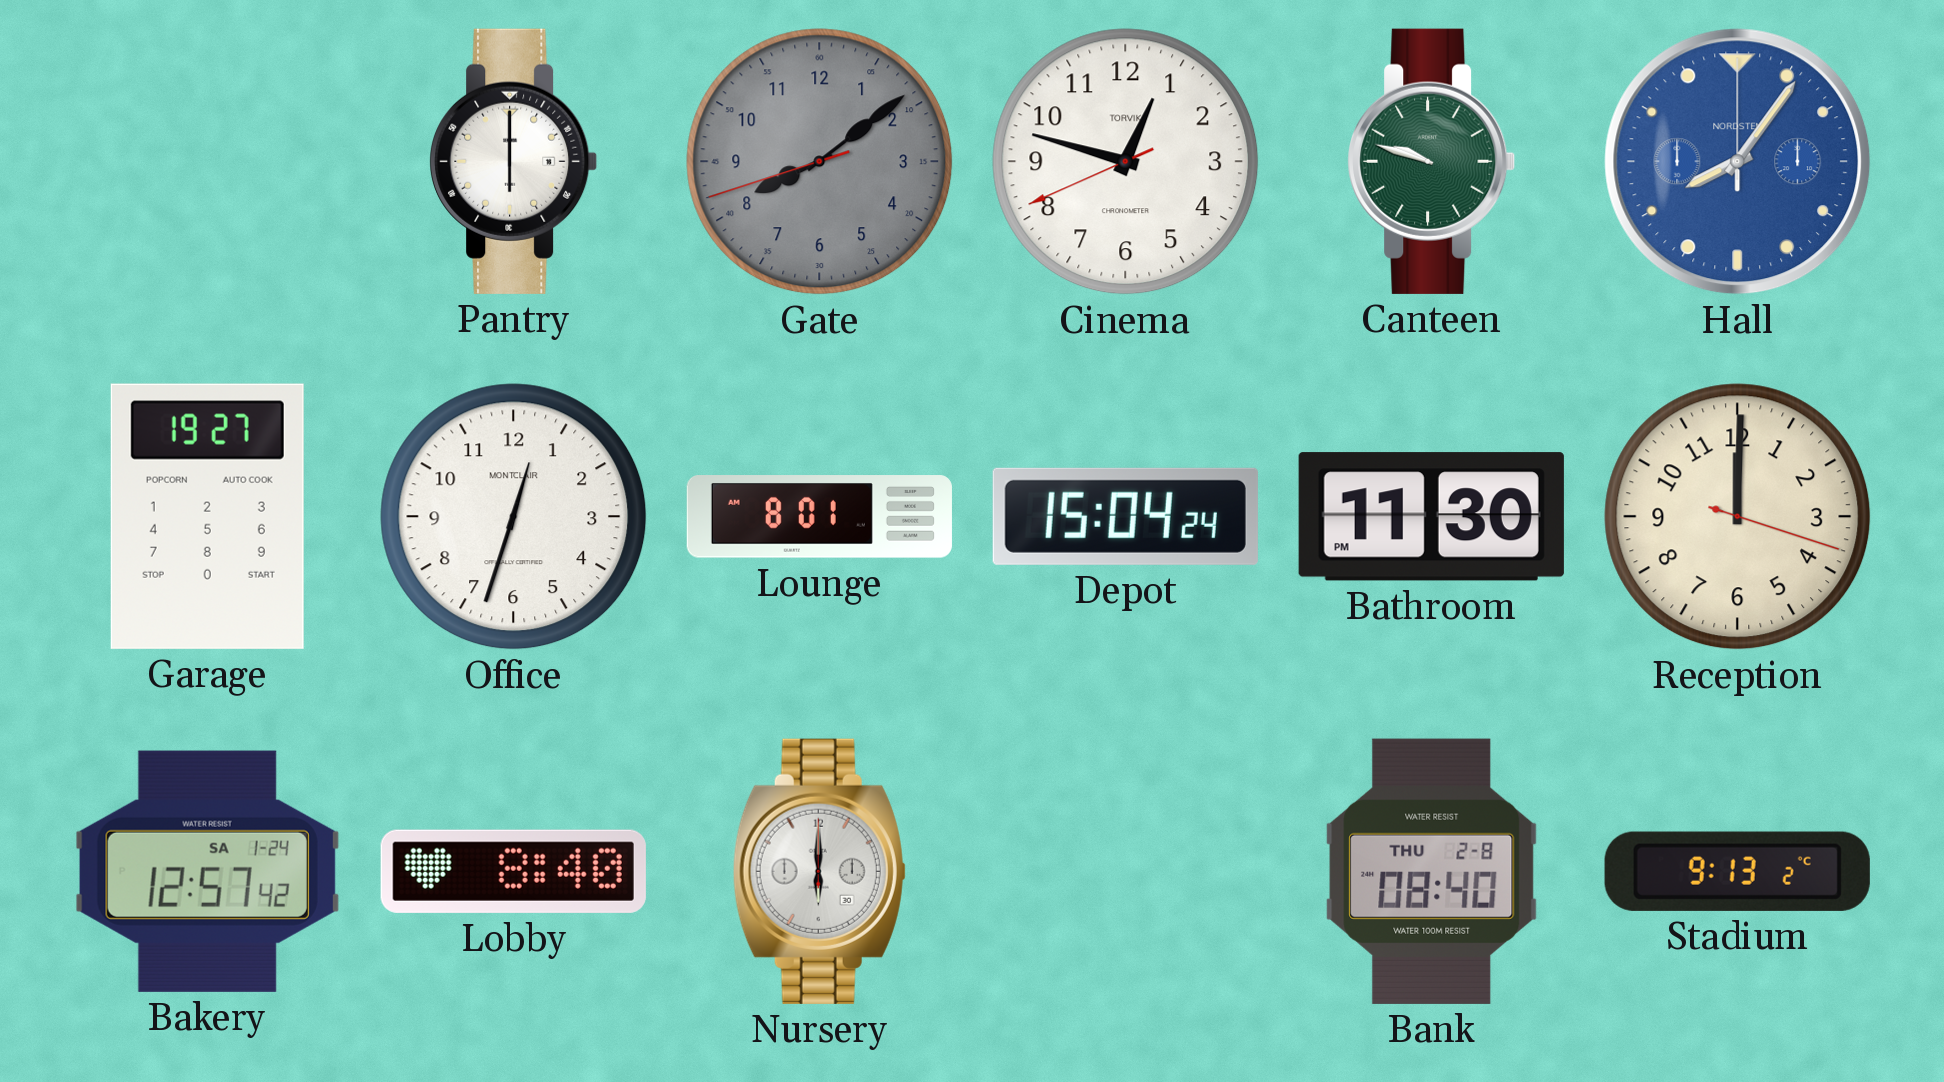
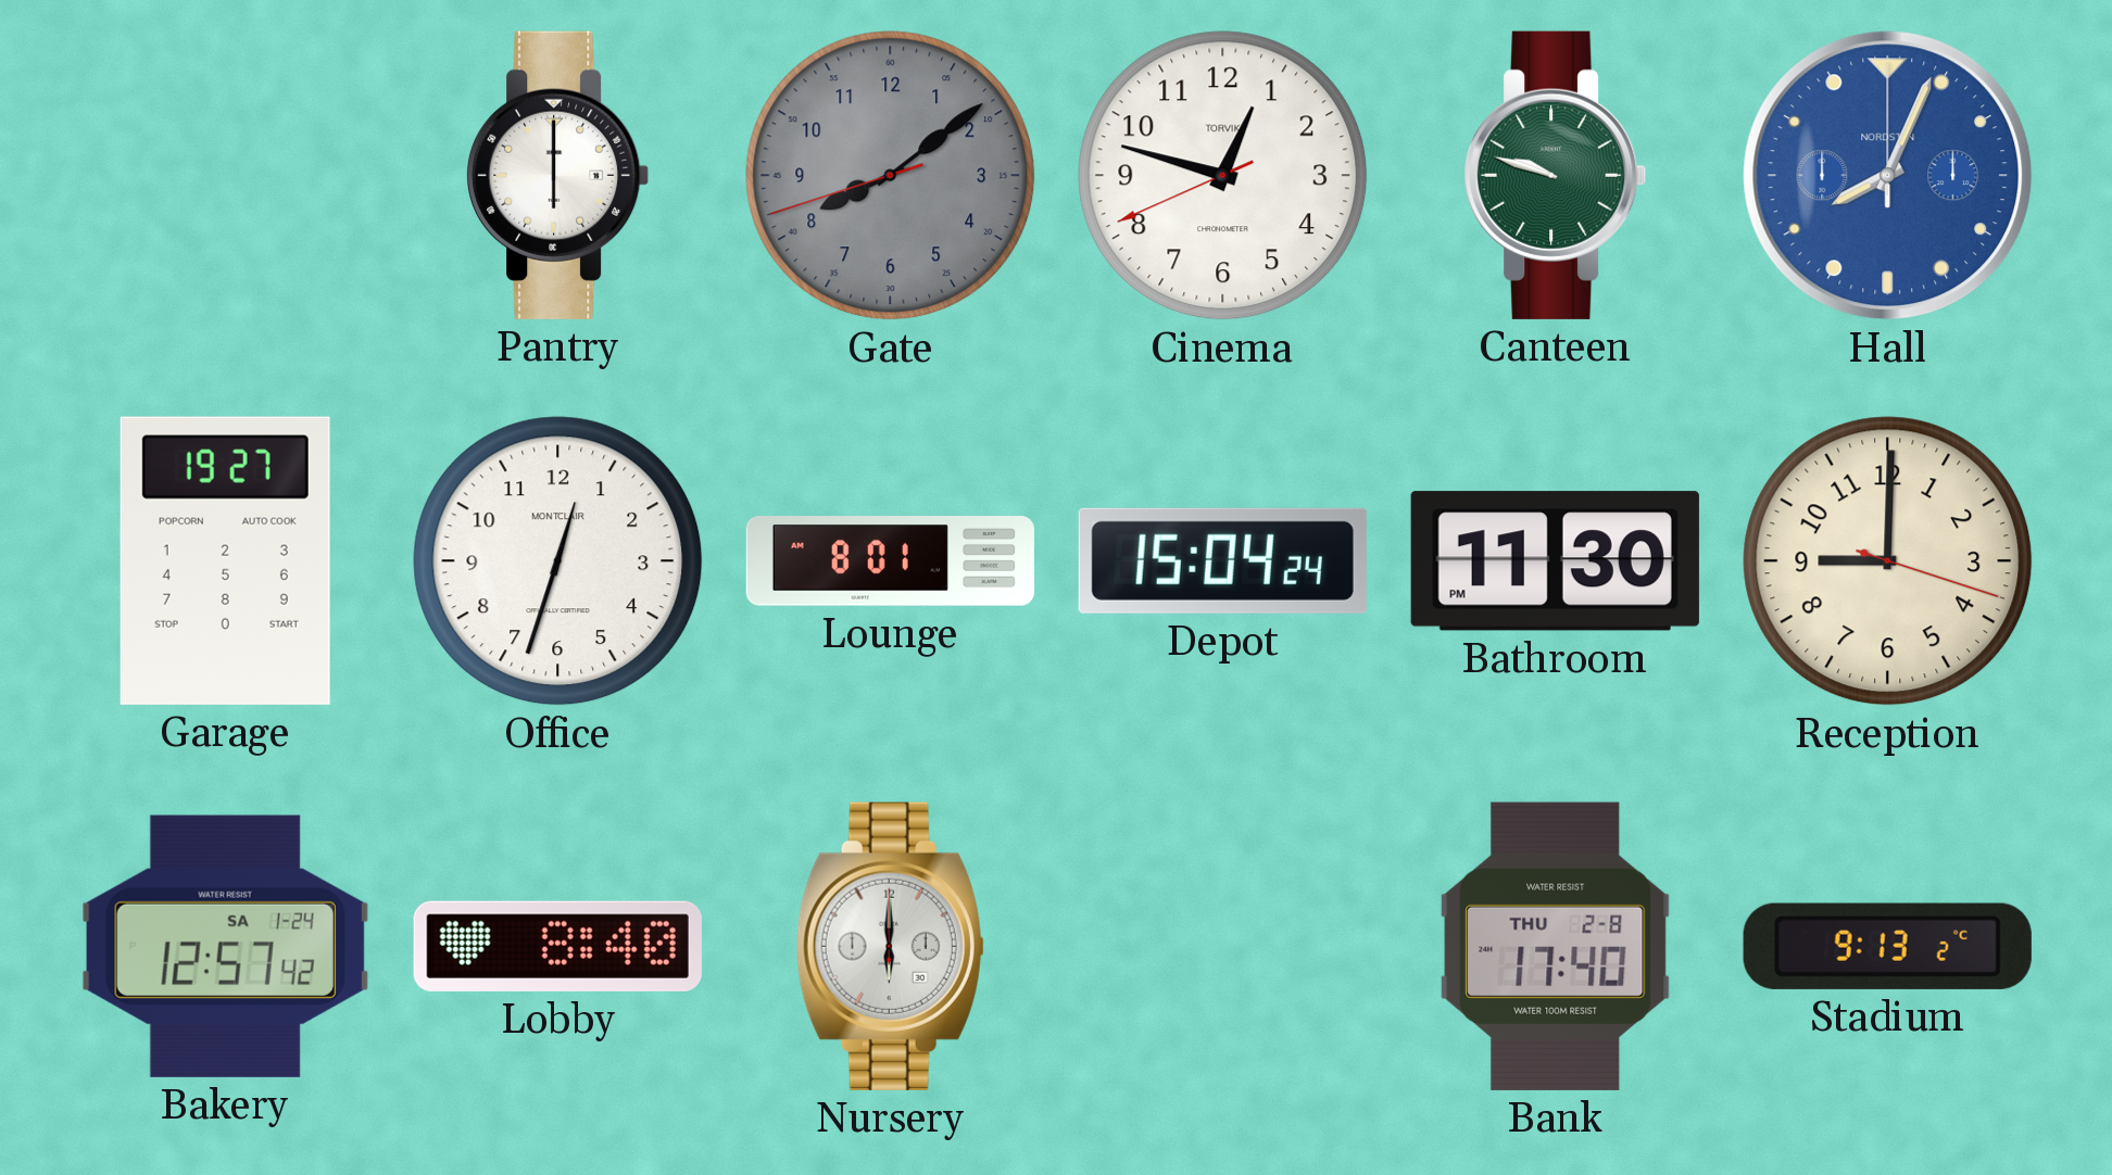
Hall: 8:06 -> 8:04
Reception: 12:00 -> 9:00
Bank: 08:40 -> 17:40
